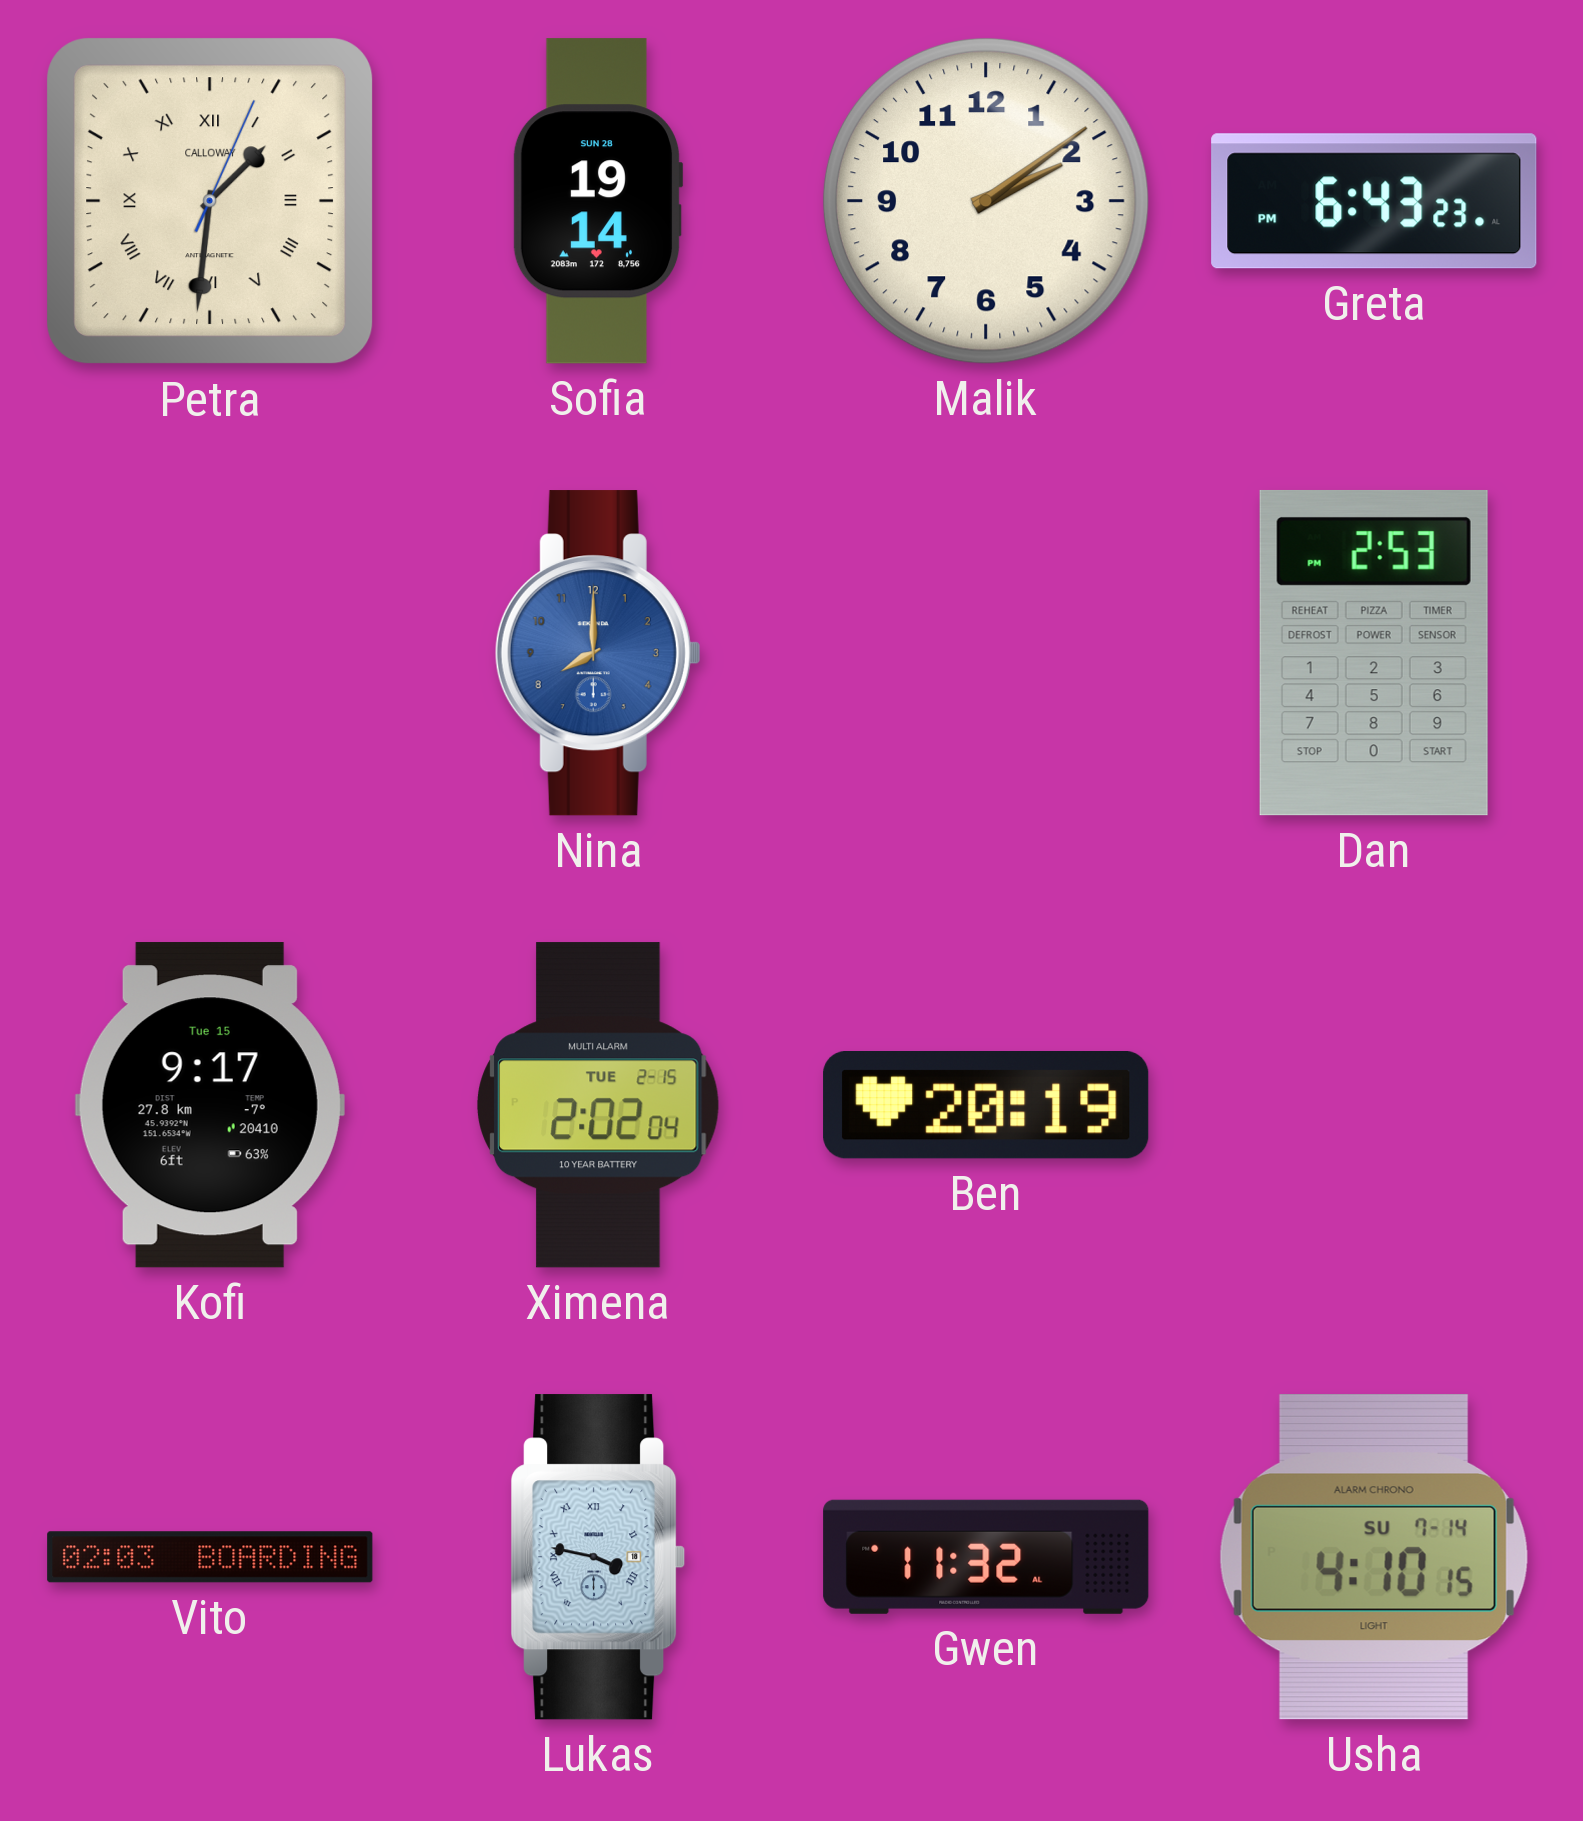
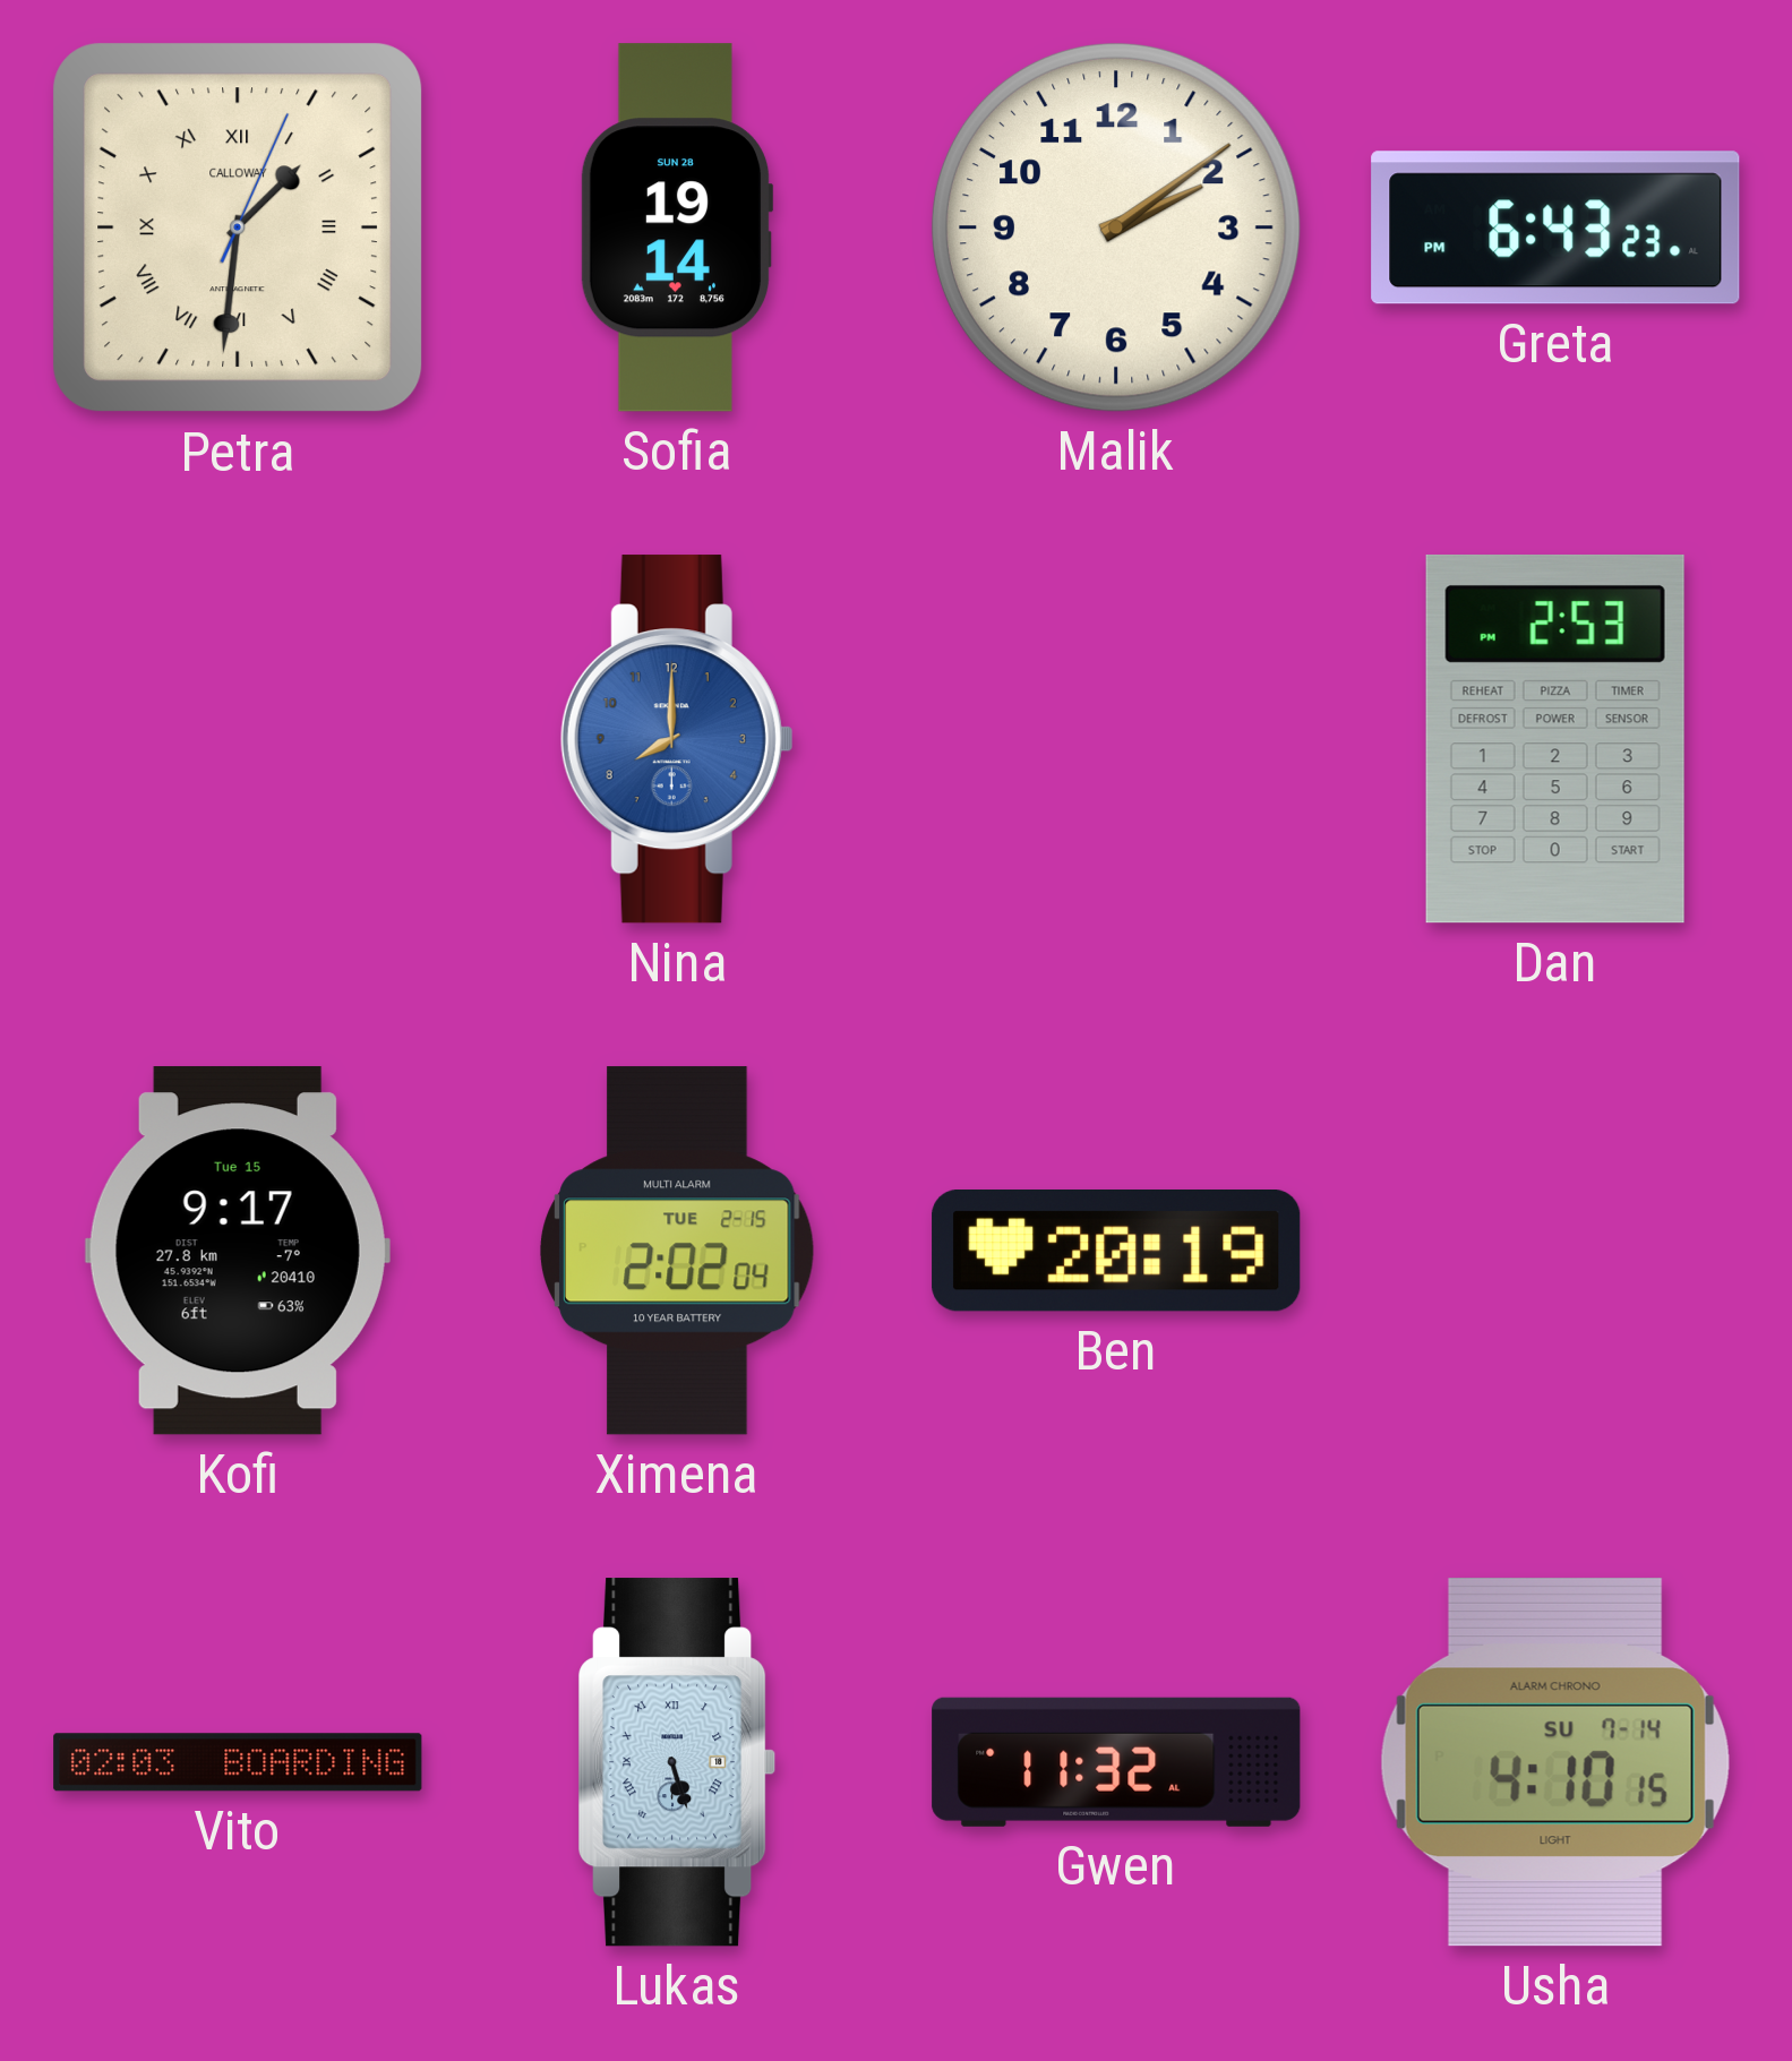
Lukas: 3:47 -> 5:27
